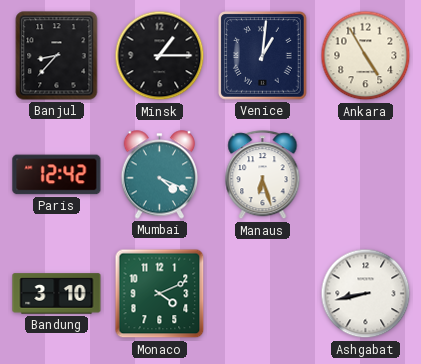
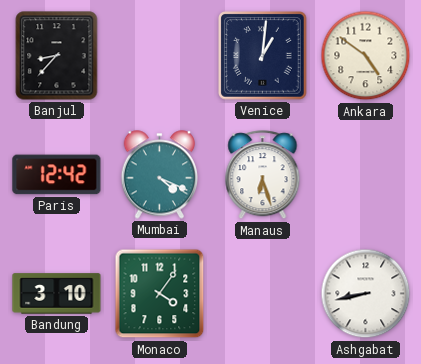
Minsk: 1:15 -> none
Ankara: 4:55 -> 4:51
Monaco: 4:11 -> 4:06
